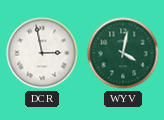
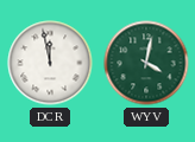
DCR: 2:58 -> 11:58
